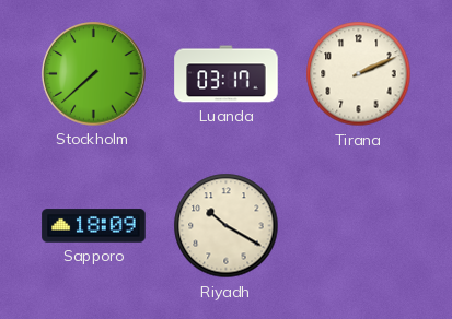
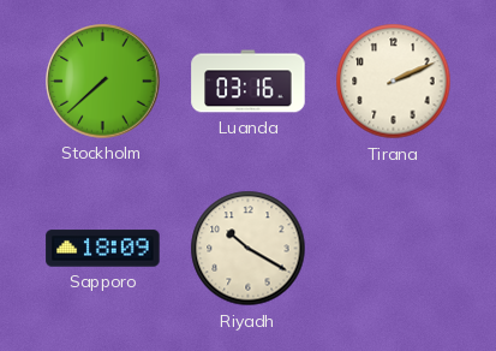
Luanda: 03:17 -> 03:16
